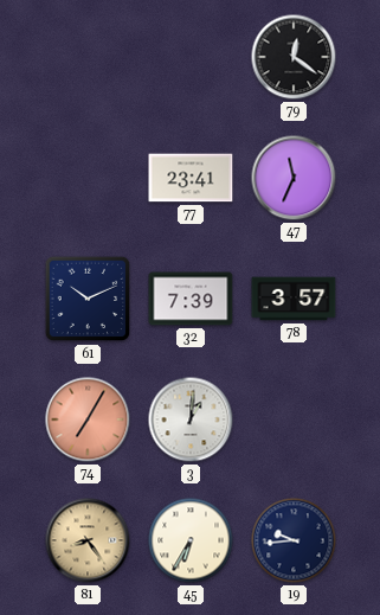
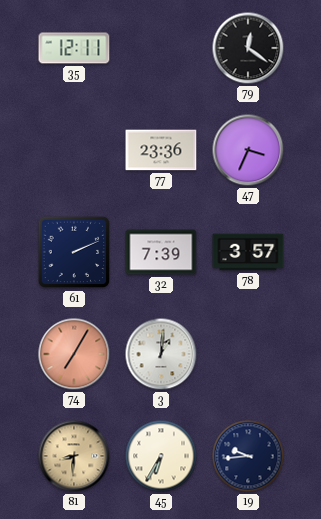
35: none -> 12:11
77: 23:41 -> 23:36
47: 11:34 -> 3:34
61: 10:11 -> 2:11
81: 8:24 -> 8:31
